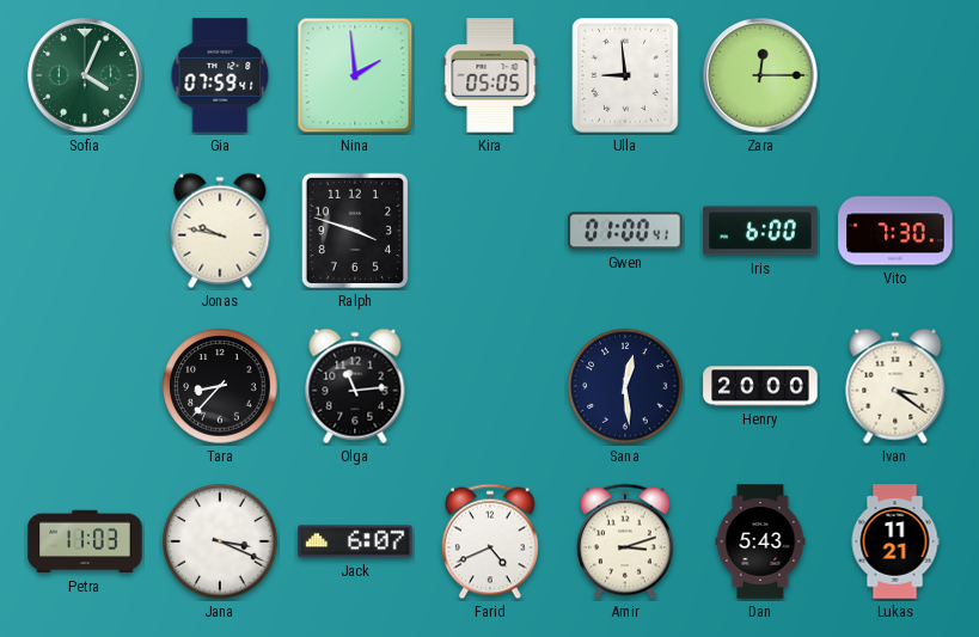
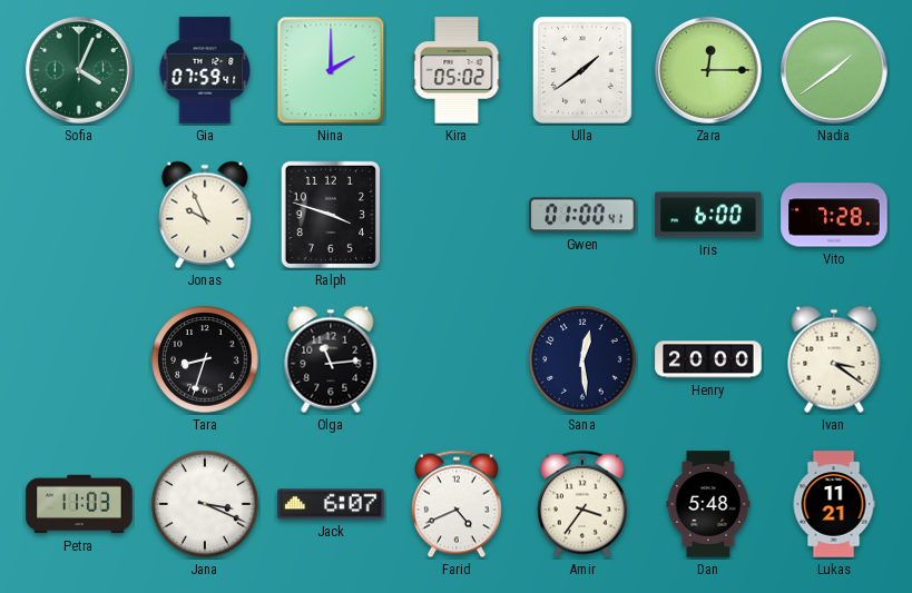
Nina: 1:59 -> 2:00
Kira: 05:05 -> 05:02
Ulla: 8:59 -> 1:39
Nadia: none -> 1:39
Jonas: 9:47 -> 9:56
Vito: 7:30 -> 7:28
Tara: 8:37 -> 8:33
Amir: 3:12 -> 3:36
Dan: 5:43 -> 5:48
